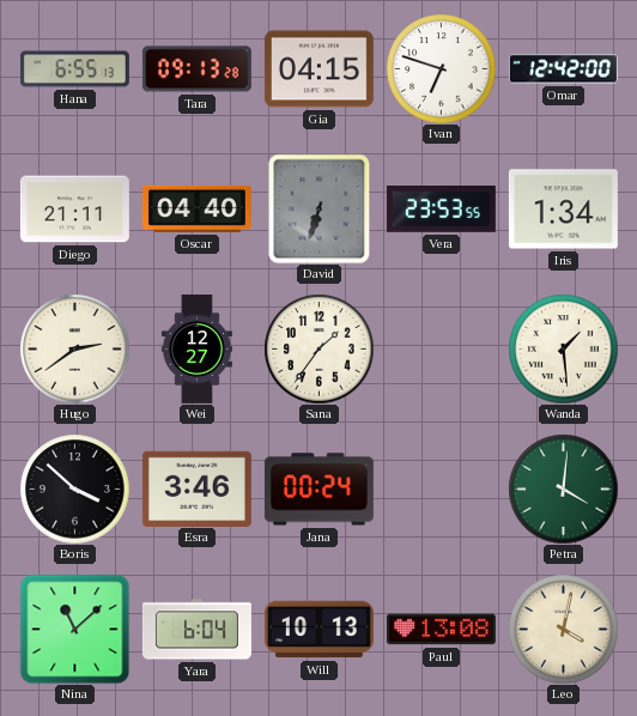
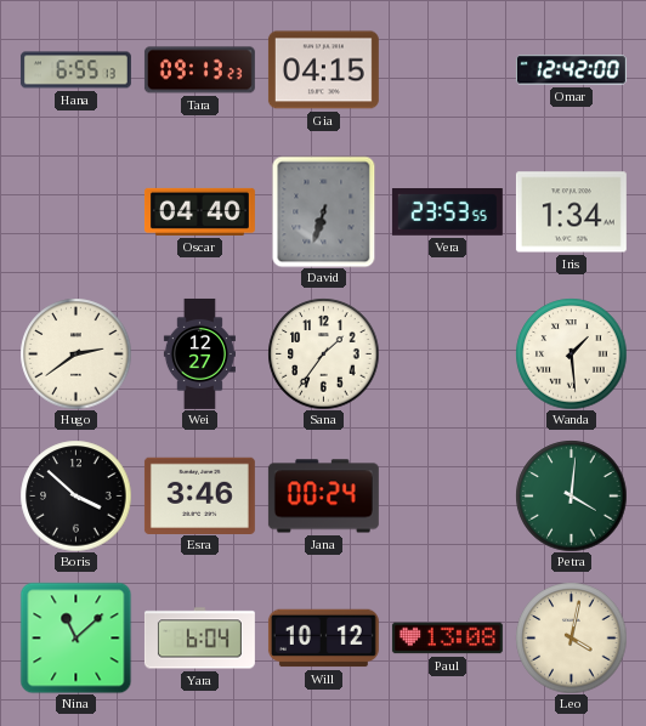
Tara: 09:13:28 -> 09:13:23
Ivan: 6:48 -> none
Diego: 21:11 -> none
Will: 10:13 -> 10:12
